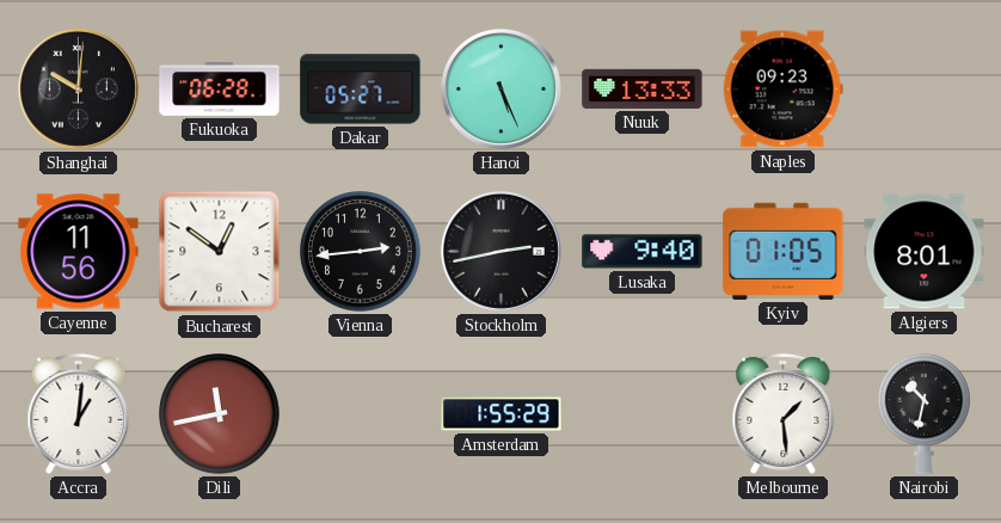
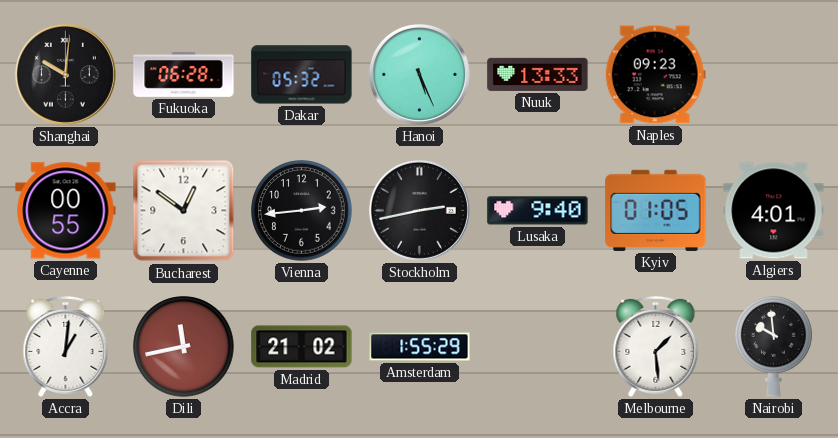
Dakar: 05:27 -> 05:32
Cayenne: 11:56 -> 00:55
Algiers: 8:01 -> 4:01
Madrid: none -> 21:02
Nairobi: 10:32 -> 9:59
